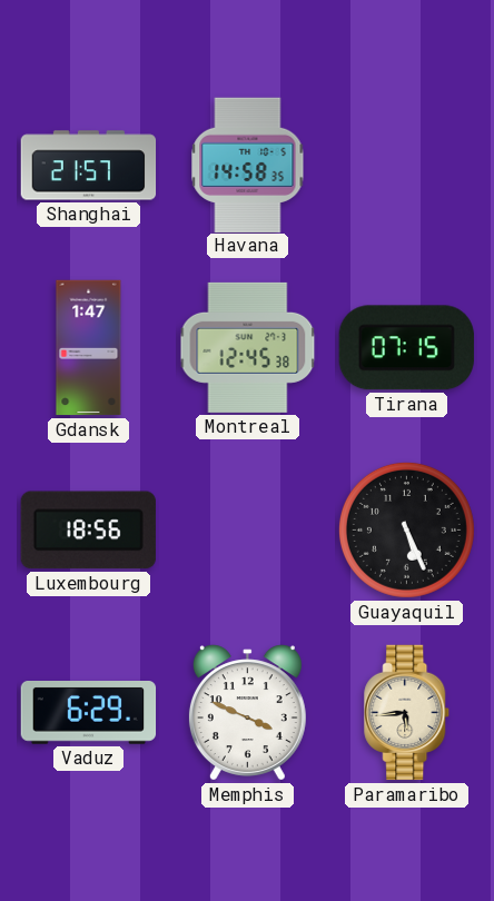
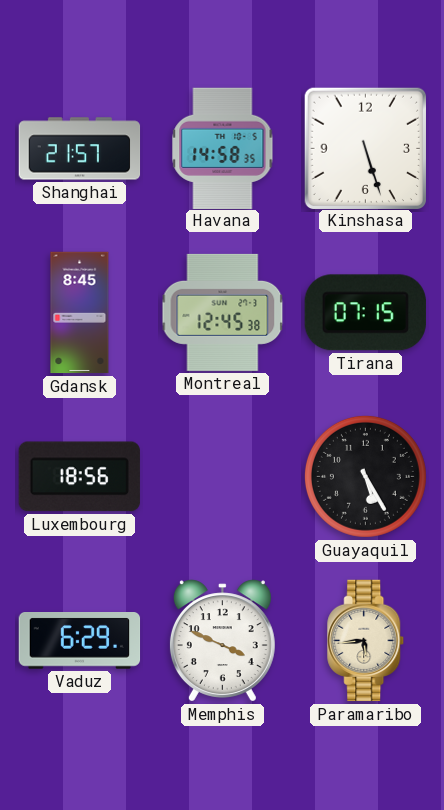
Kinshasa: none -> 5:27
Gdansk: 1:47 -> 8:45
Guayaquil: 5:26 -> 5:25
